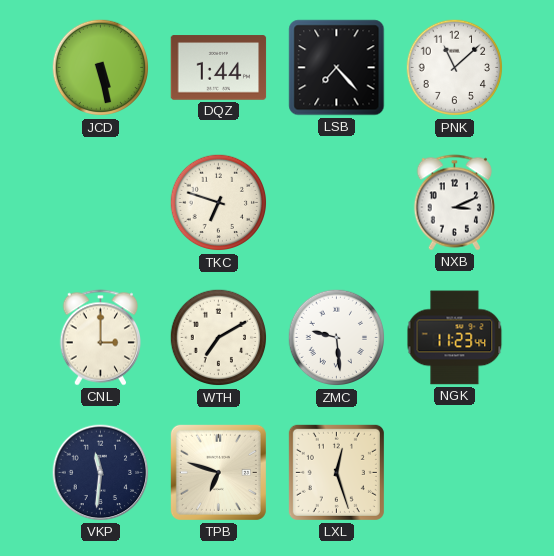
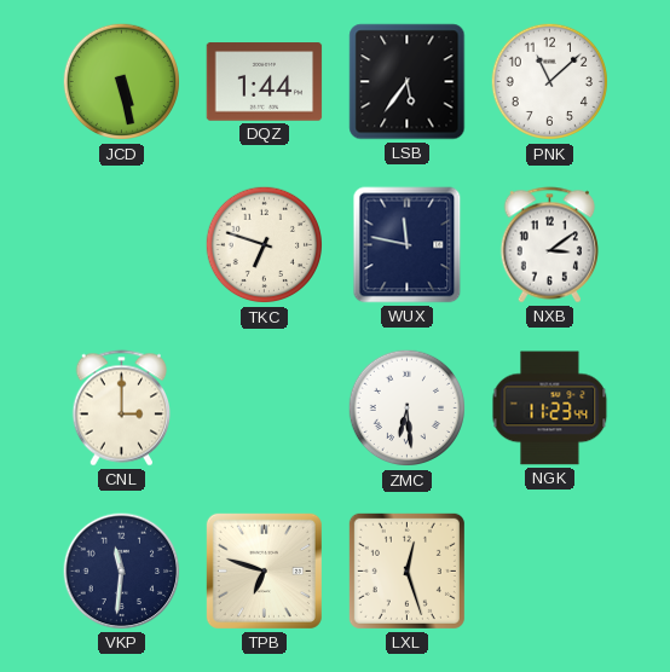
LSB: 7:23 -> 5:36
WUX: none -> 11:47
NXB: 3:11 -> 3:09
WTH: 7:10 -> none
ZMC: 9:29 -> 6:29
